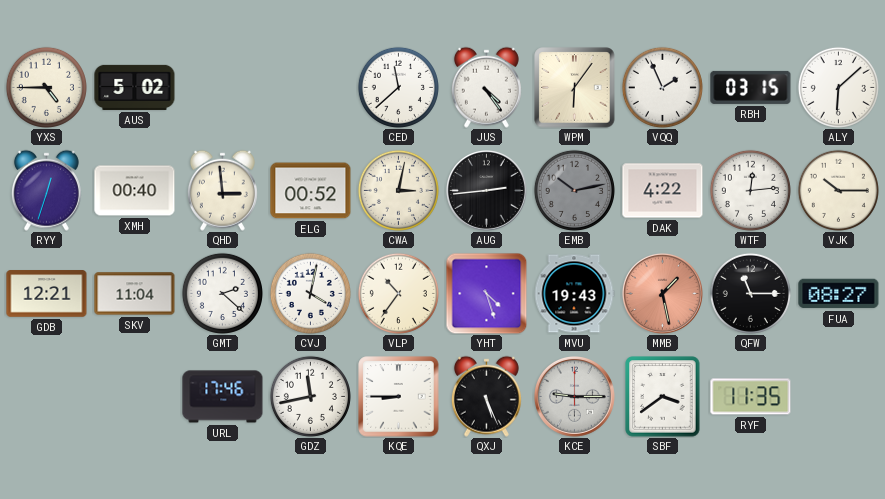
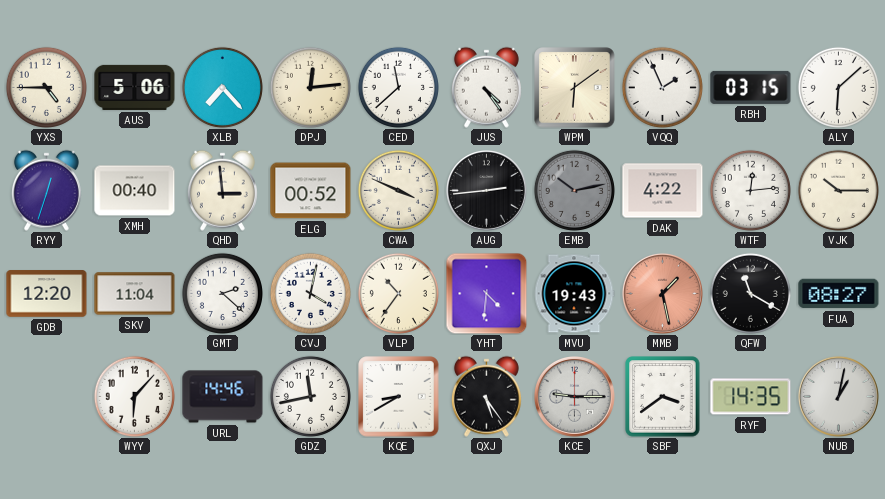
AUS: 5:02 -> 5:06
XLB: none -> 7:23
DPJ: none -> 12:14
WPM: 6:06 -> 6:09
CWA: 3:02 -> 3:49
GDB: 12:21 -> 12:20
YHT: 4:27 -> 4:31
QFW: 11:15 -> 11:20
WYY: none -> 6:07
URL: 17:46 -> 14:46
KQE: 8:45 -> 8:40
QXJ: 5:26 -> 5:24
RYF: 11:35 -> 14:35
NUB: none -> 1:02
